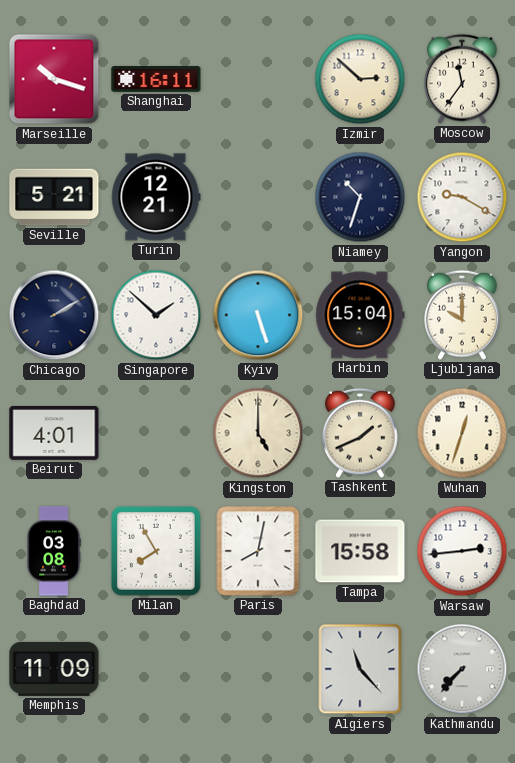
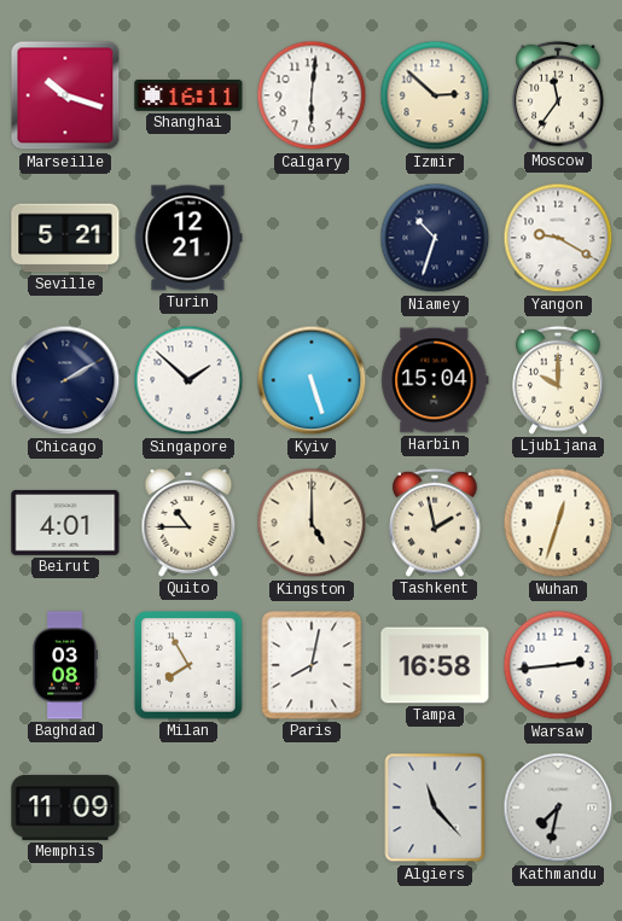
Calgary: none -> 6:01
Quito: none -> 10:45
Tashkent: 1:41 -> 1:58
Tampa: 15:58 -> 16:58
Kathmandu: 7:37 -> 7:32
